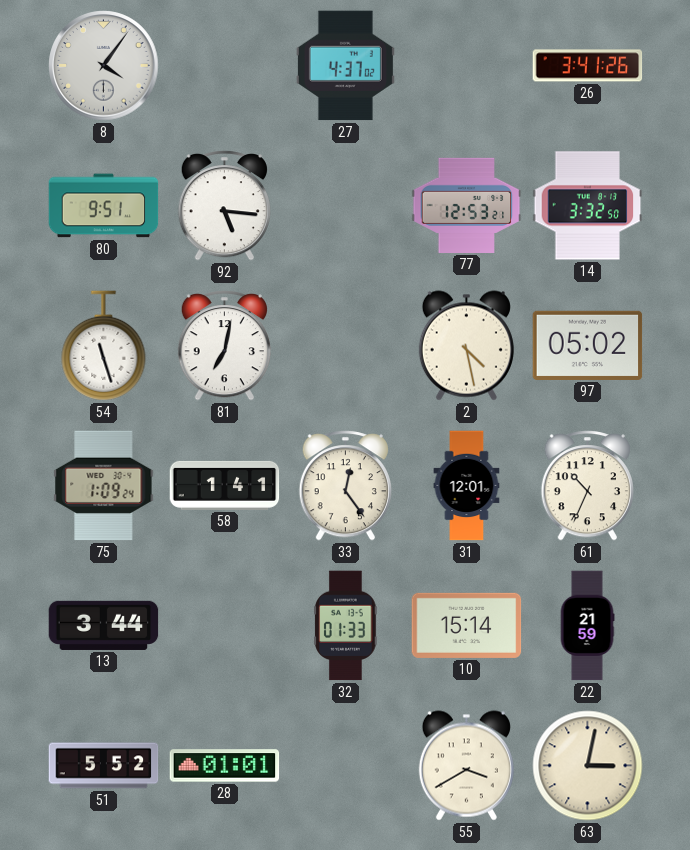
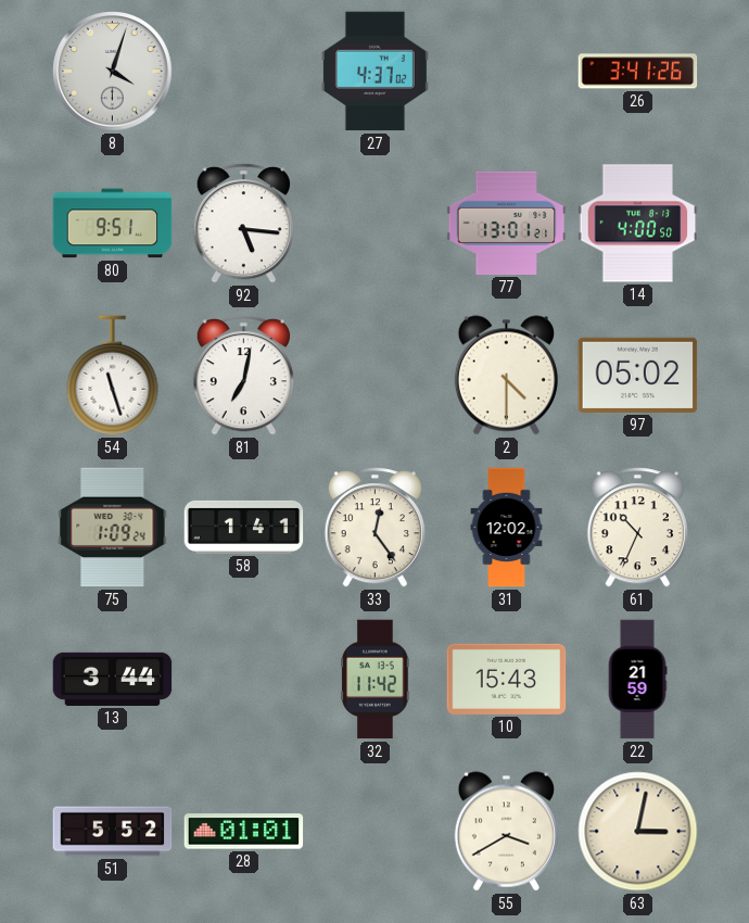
8: 4:06 -> 4:03
77: 12:53 -> 13:01
14: 3:32 -> 4:00
2: 4:28 -> 4:30
31: 12:01 -> 12:02
32: 01:33 -> 11:42
10: 15:14 -> 15:43
